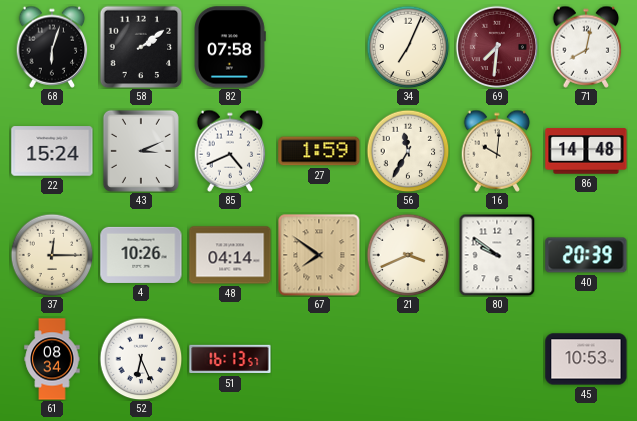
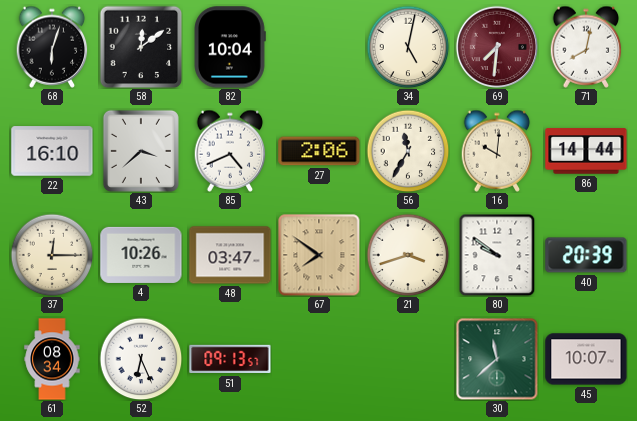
58: 2:09 -> 12:09
82: 07:58 -> 10:04
34: 7:04 -> 5:02
22: 15:24 -> 16:10
43: 3:11 -> 3:38
27: 1:59 -> 2:06
86: 14:48 -> 14:44
48: 04:14 -> 03:47
21: 3:41 -> 3:42
51: 16:13 -> 09:13
30: none -> 11:38
45: 10:53 -> 10:07
